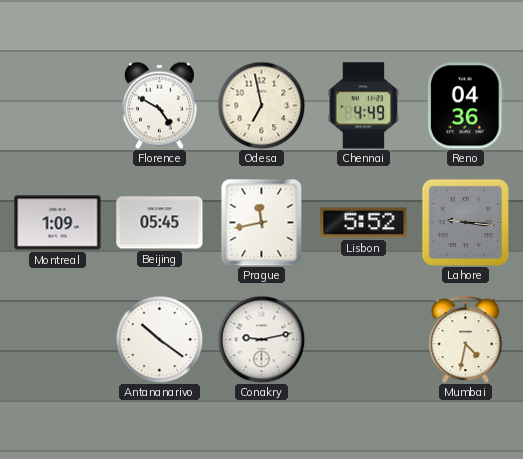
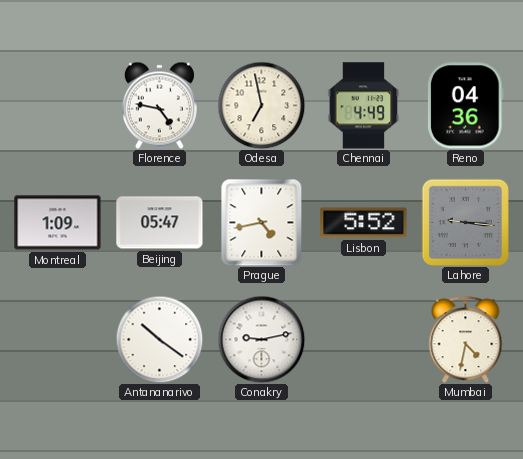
Florence: 4:50 -> 4:47
Beijing: 05:45 -> 05:47
Prague: 11:43 -> 4:43
